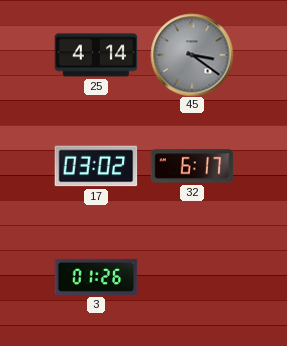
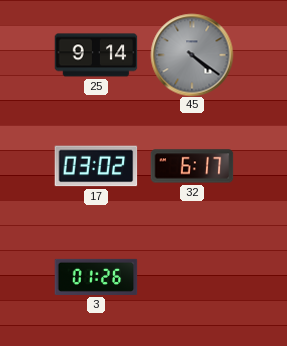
25: 4:14 -> 9:14
45: 3:21 -> 4:21
